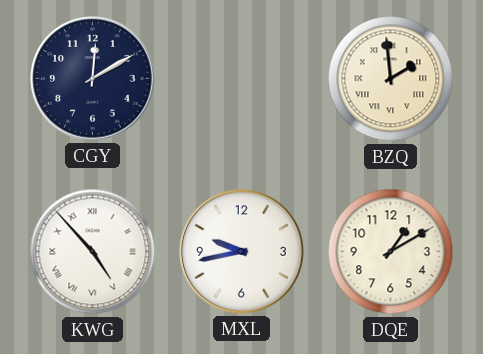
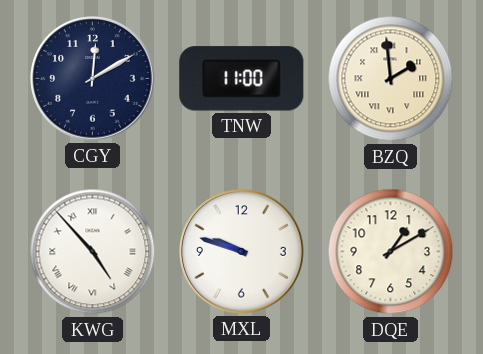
TNW: none -> 11:00
MXL: 9:43 -> 9:48
